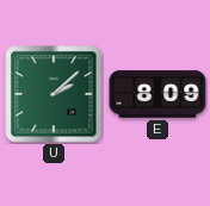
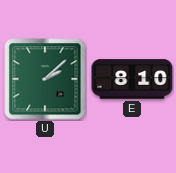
E: 8:09 -> 8:10
